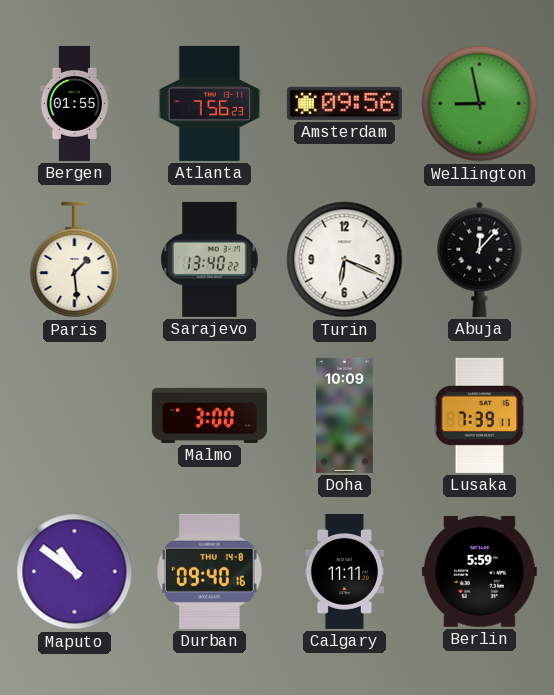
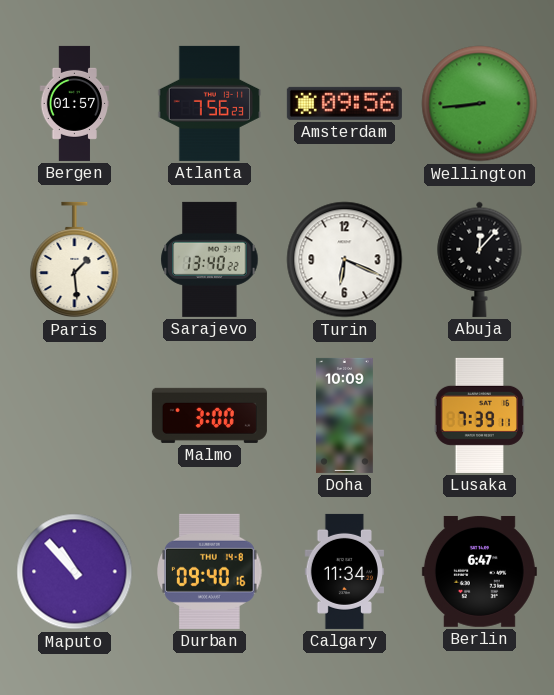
Bergen: 01:55 -> 01:57
Wellington: 8:58 -> 8:44
Maputo: 10:51 -> 10:53
Calgary: 11:11 -> 11:34
Berlin: 5:59 -> 6:47
